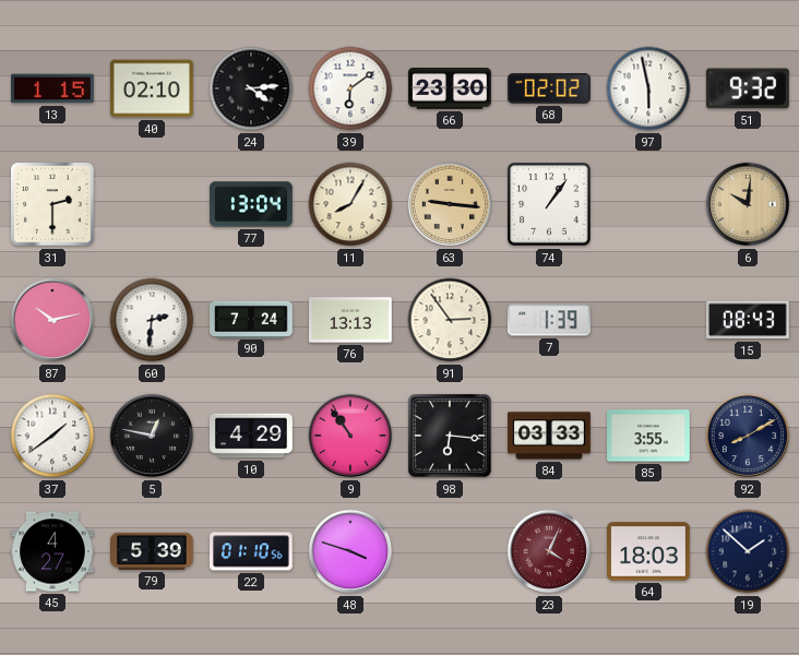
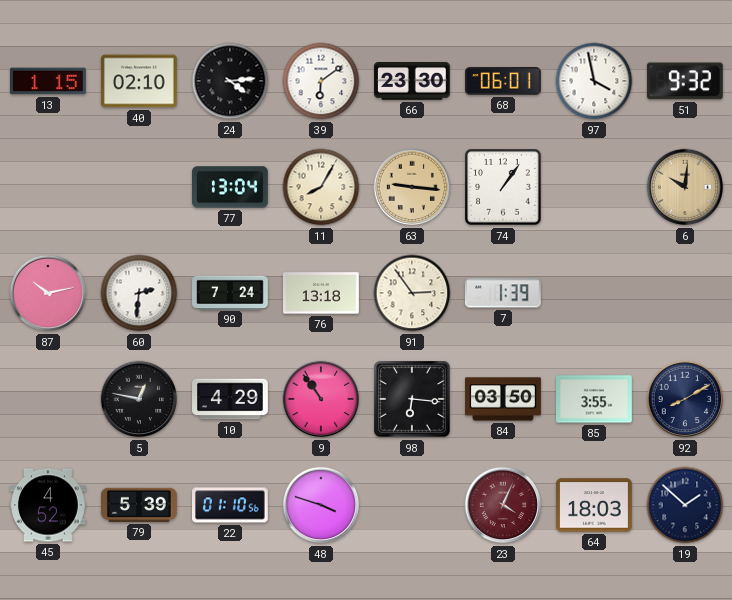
68: 02:02 -> 06:01
97: 5:58 -> 3:58
31: 2:30 -> none
76: 13:13 -> 13:18
15: 08:43 -> none
37: 1:39 -> none
84: 03:33 -> 03:50
45: 4:27 -> 4:52
